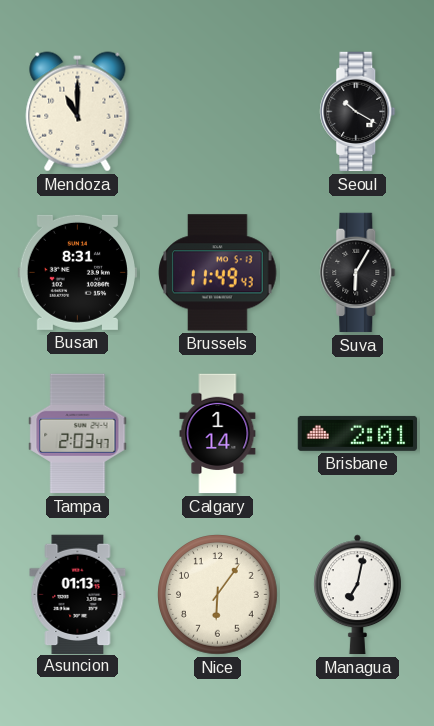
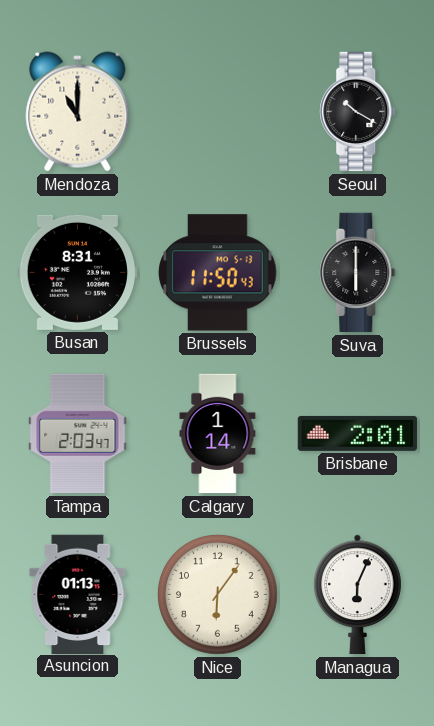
Brussels: 11:49 -> 11:50
Suva: 6:05 -> 6:00
Managua: 7:02 -> 6:04
